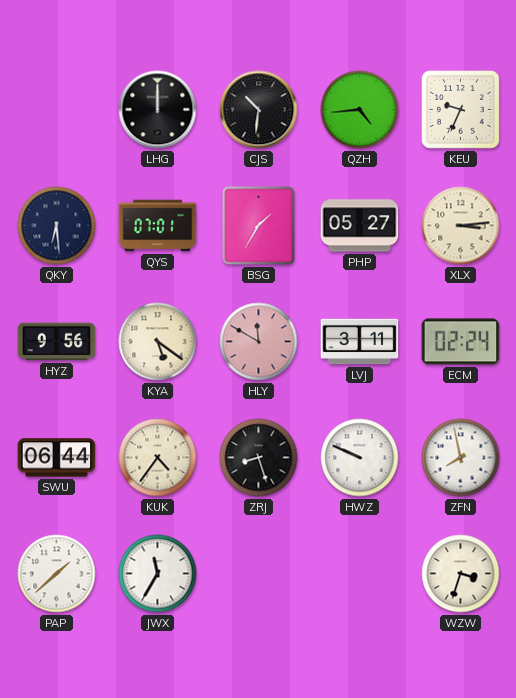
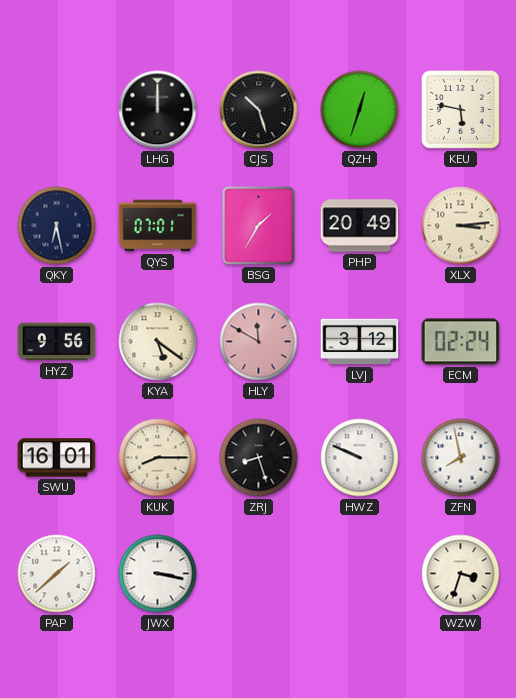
CJS: 10:31 -> 10:27
QZH: 4:44 -> 12:33
KEU: 9:34 -> 5:47
QKY: 6:29 -> 6:28
PHP: 05:27 -> 20:49
LVJ: 3:11 -> 3:12
SWU: 06:44 -> 16:01
KUK: 4:36 -> 8:15
JWX: 11:35 -> 3:17
